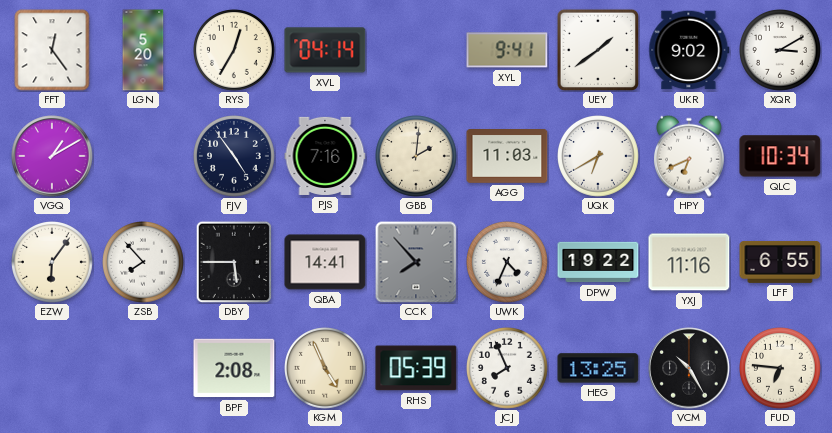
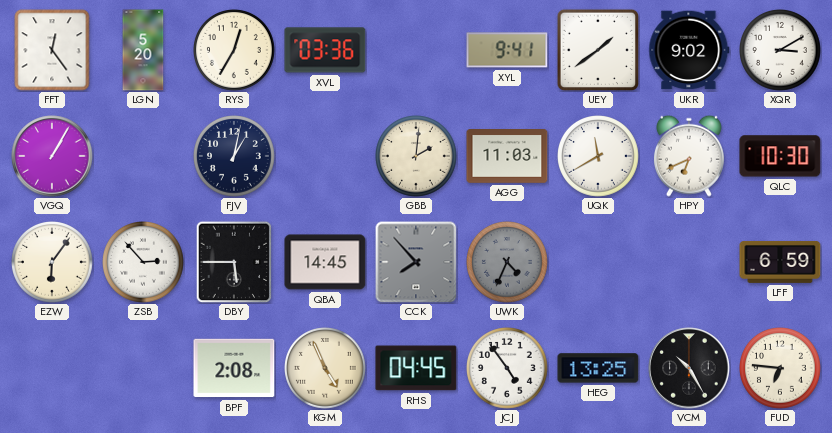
XVL: 04:14 -> 03:36
VGQ: 1:10 -> 1:05
FJV: 4:54 -> 1:02
PJS: 7:16 -> none
UQK: 6:40 -> 11:40
QLC: 10:34 -> 10:30
ZSB: 7:53 -> 2:53
QBA: 14:41 -> 14:45
UWK dial: white -> grey
DPW: 19:22 -> none
YXJ: 11:16 -> none
LFF: 6:55 -> 6:59
RHS: 05:39 -> 04:45
JCJ: 7:56 -> 4:54
